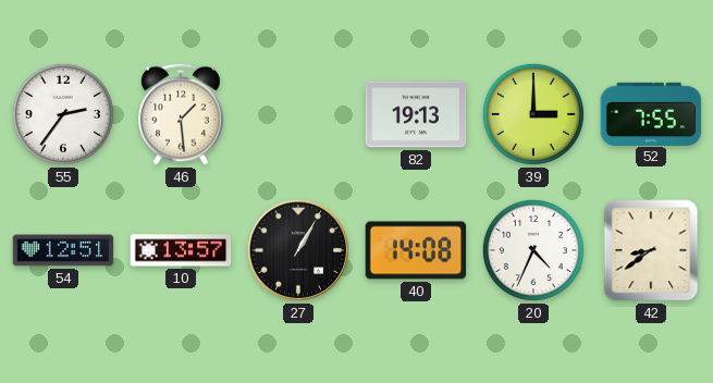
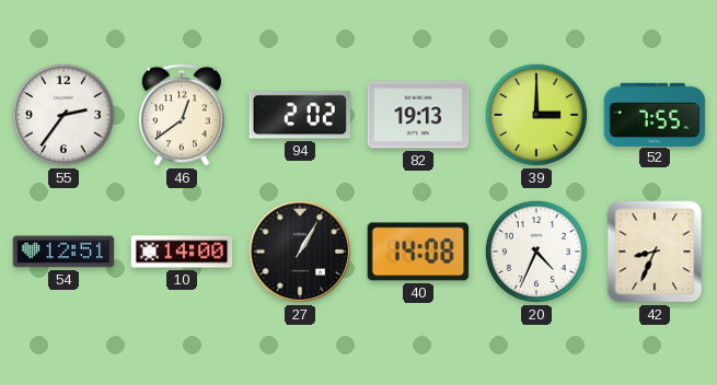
46: 1:29 -> 12:39
94: none -> 2:02
10: 13:57 -> 14:00
42: 8:39 -> 8:34
